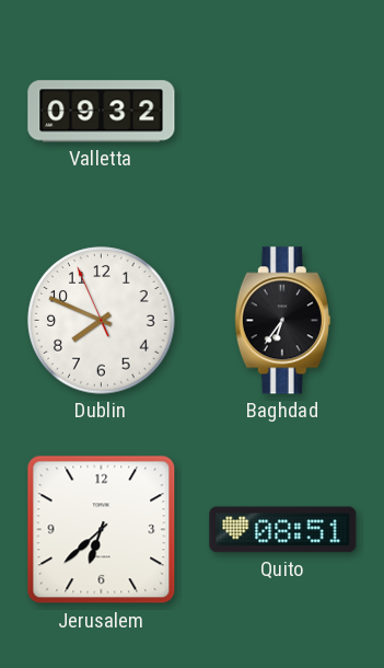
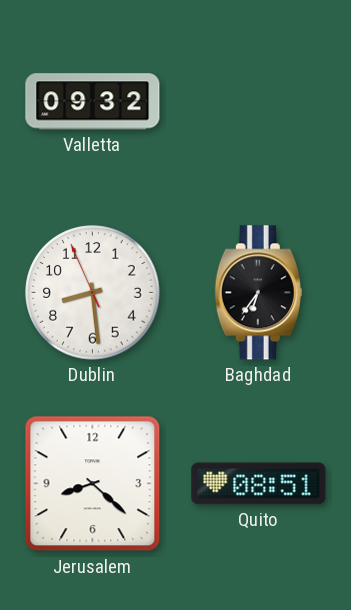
Dublin: 7:48 -> 8:28
Jerusalem: 6:38 -> 8:22
